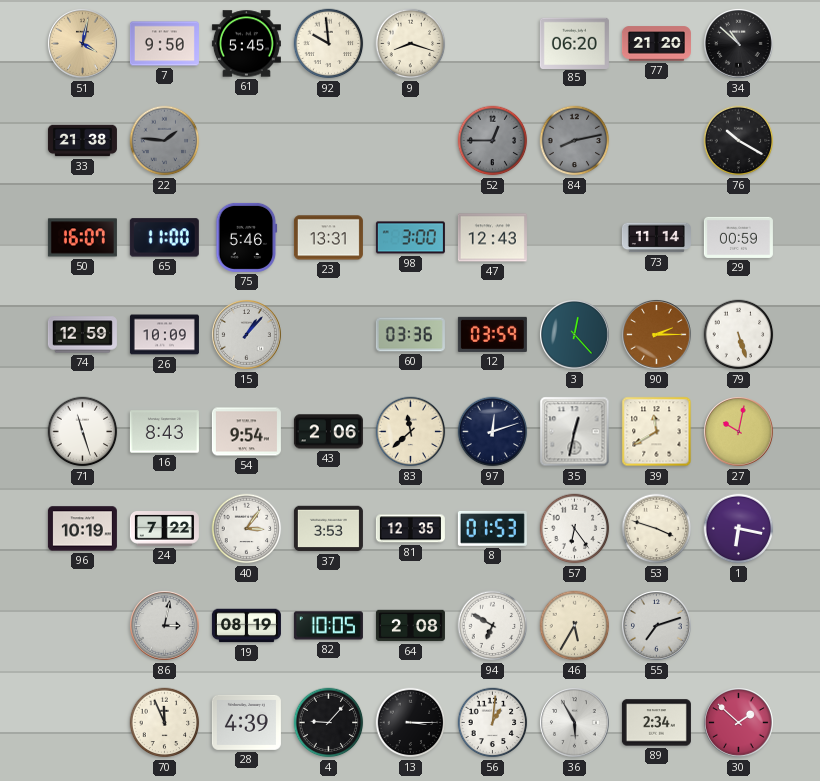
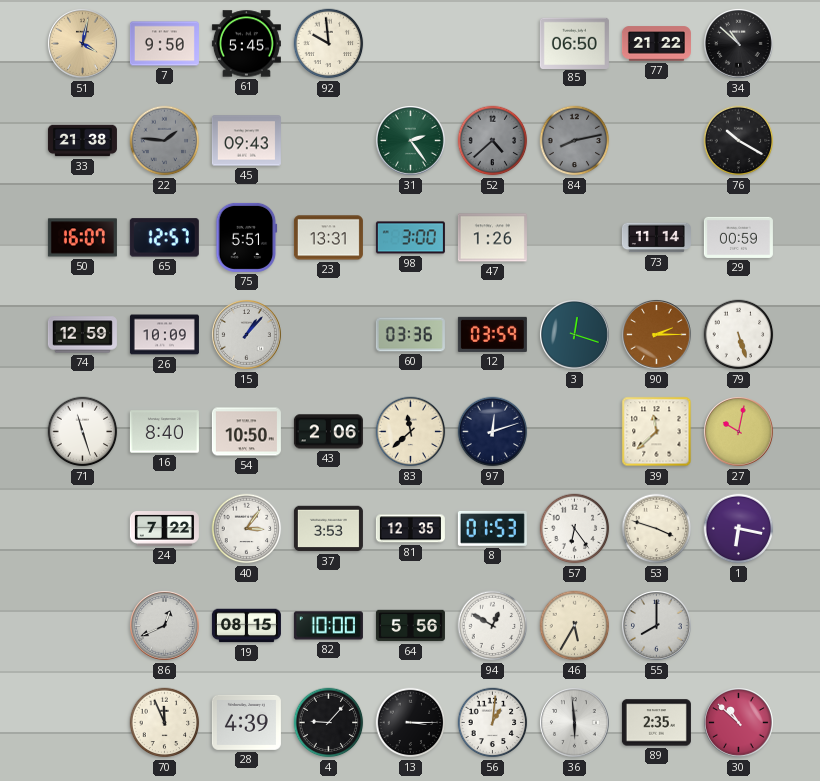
9: 8:18 -> none
85: 06:20 -> 06:50
77: 21:20 -> 21:22
45: none -> 09:43
31: none -> 2:24
52: 12:45 -> 4:38
65: 11:00 -> 12:57
75: 5:46 -> 5:51
47: 12:43 -> 1:26
3: 12:23 -> 12:18
16: 8:43 -> 8:40
54: 9:54 -> 10:50
35: 12:32 -> none
39: 11:40 -> 11:38
96: 10:19 -> none
86: 3:02 -> 12:41
19: 08:19 -> 08:15
82: 10:05 -> 10:00
64: 2:08 -> 5:56
94: 6:50 -> 12:50
55: 7:12 -> 8:00
36: 5:55 -> 5:59
89: 2:34 -> 2:35
30: 1:52 -> 10:52
